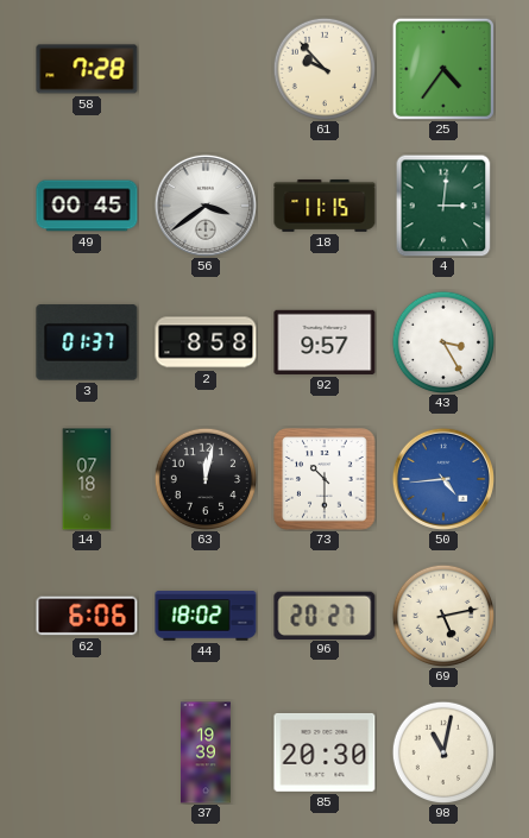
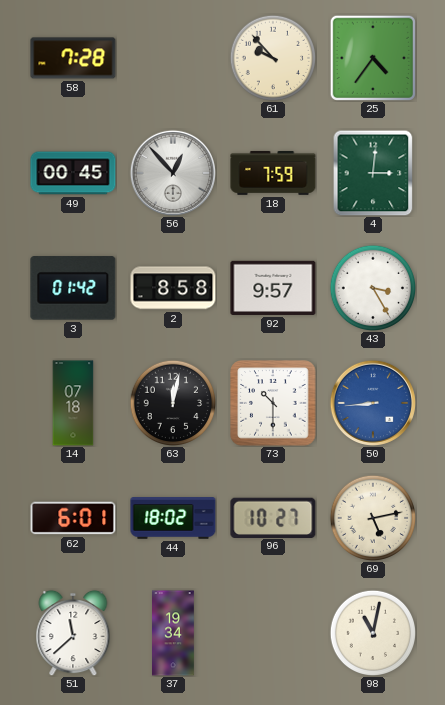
56: 3:39 -> 12:53
18: 11:15 -> 7:59
3: 01:37 -> 01:42
50: 4:44 -> 8:44
62: 6:06 -> 6:01
96: 20:27 -> 10:27
51: none -> 11:38
37: 19:39 -> 19:34
85: 20:30 -> none
